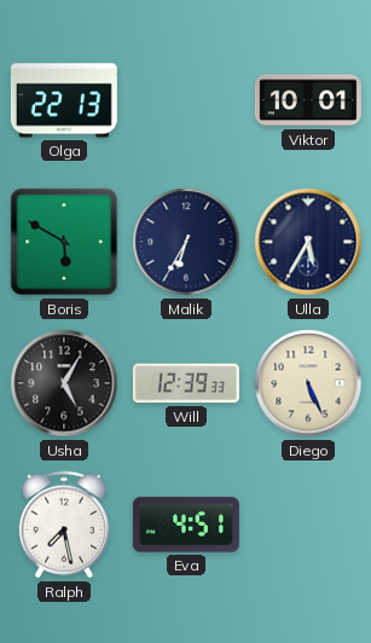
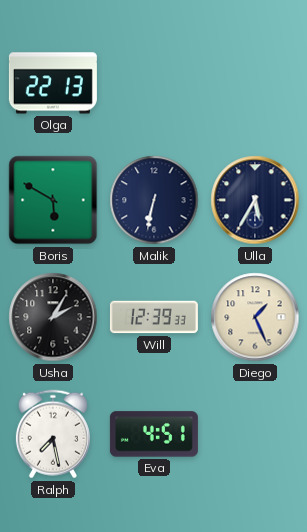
Viktor: 10:01 -> none
Malik: 6:35 -> 6:32
Usha: 5:05 -> 2:05
Diego: 5:26 -> 1:26
